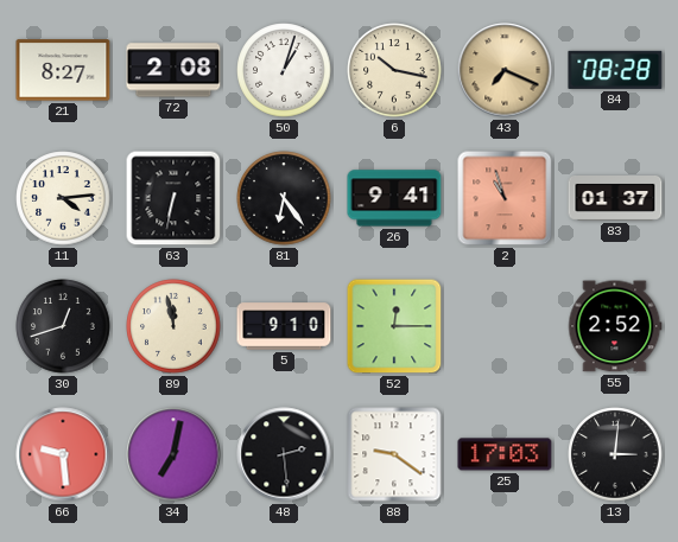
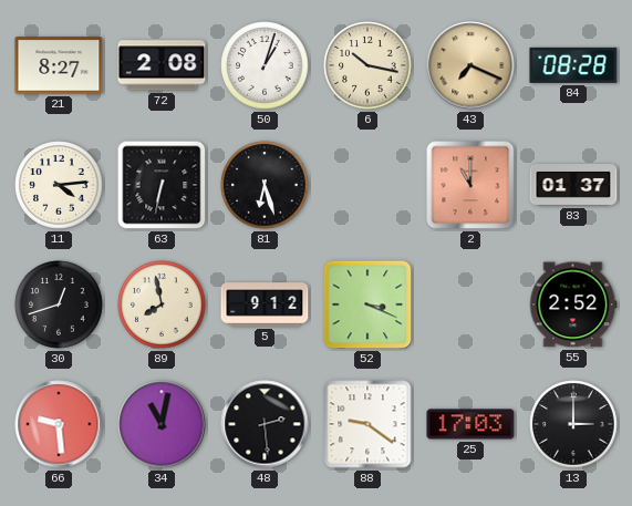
81: 6:24 -> 6:27
26: 9:41 -> none
2: 10:57 -> 11:00
89: 11:58 -> 7:58
5: 9:10 -> 9:12
52: 12:15 -> 3:19
34: 7:02 -> 11:02
13: 3:01 -> 3:00
